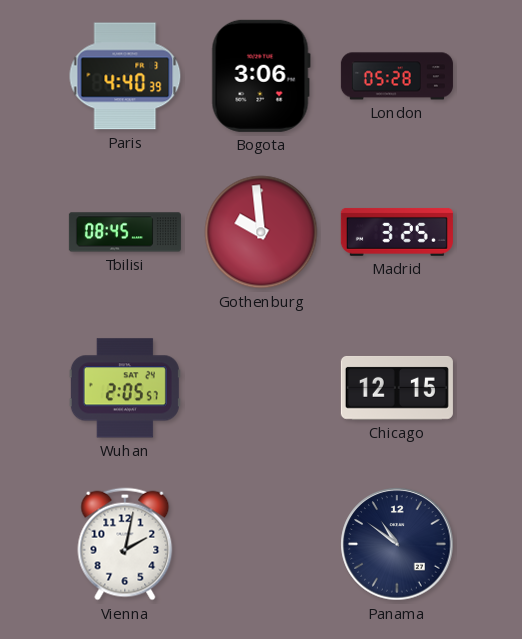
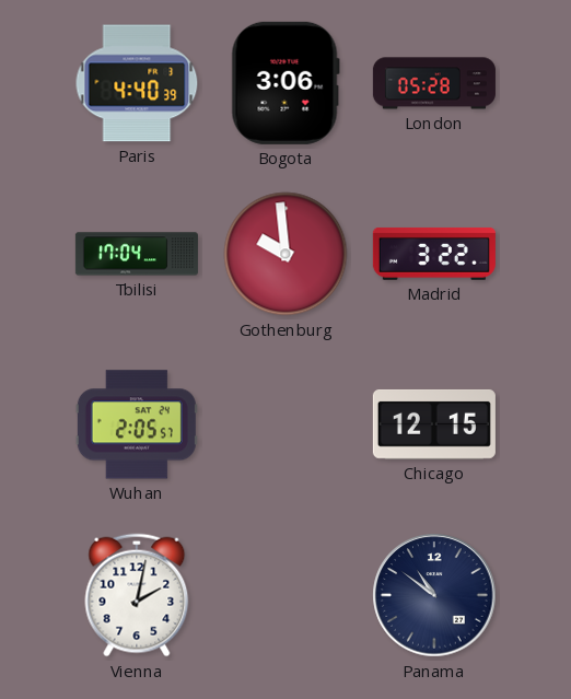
Tbilisi: 08:45 -> 17:04
Madrid: 3:25 -> 3:22
